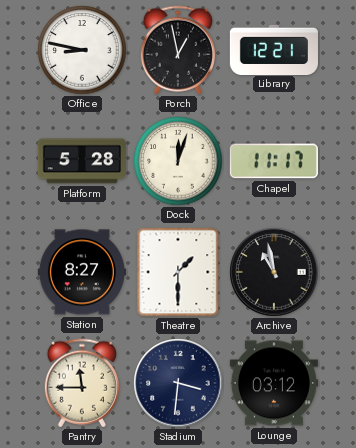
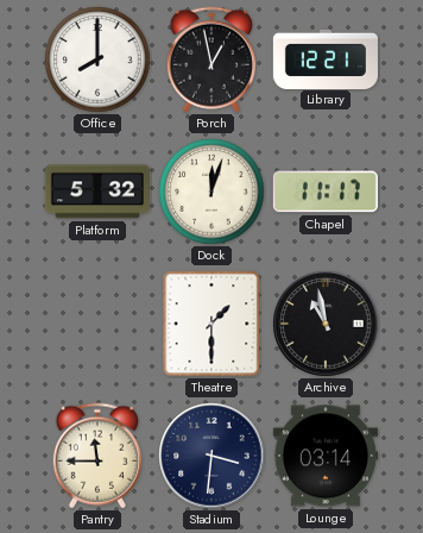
Office: 8:47 -> 8:00
Platform: 5:28 -> 5:32
Station: 8:27 -> none
Lounge: 03:12 -> 03:14
